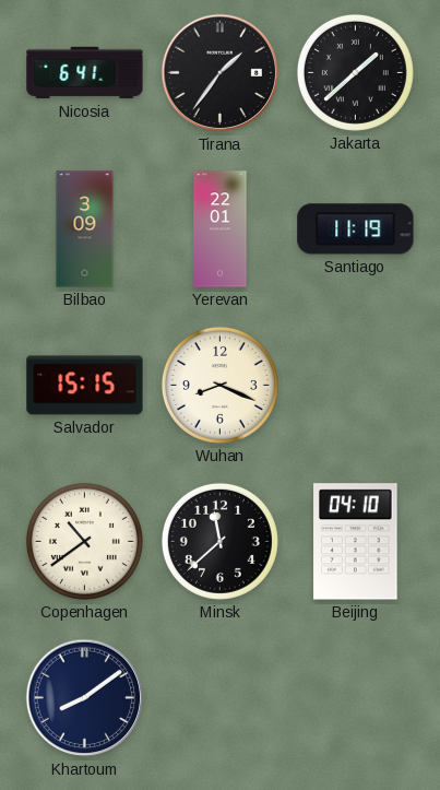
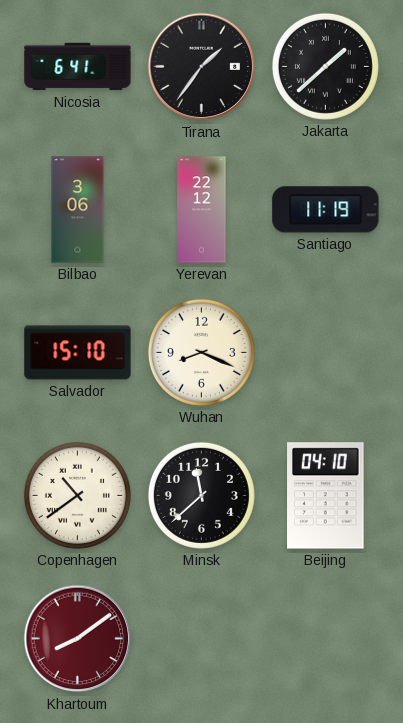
Bilbao: 3:09 -> 3:06
Yerevan: 22:01 -> 22:12
Salvador: 15:15 -> 15:10
Khartoum dial: navy -> burgundy
